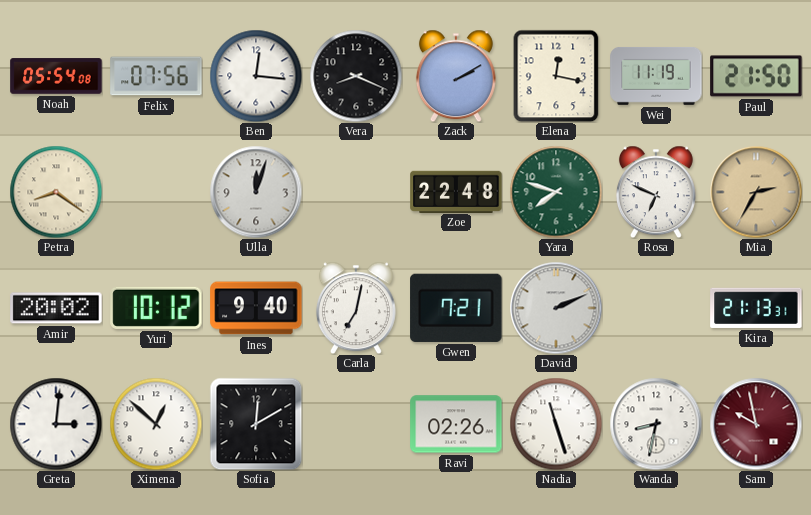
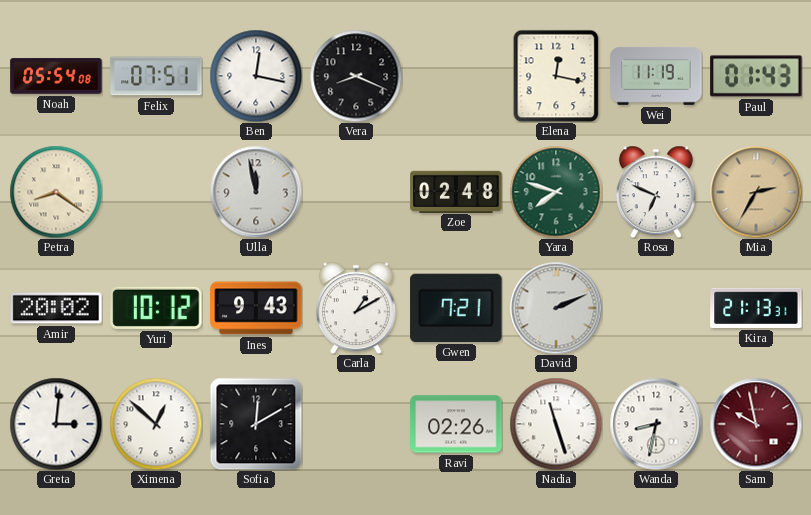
Felix: 07:56 -> 07:51
Ben: 12:16 -> 12:17
Zack: 2:10 -> none
Paul: 21:50 -> 01:43
Ulla: 12:03 -> 11:58
Zoe: 22:48 -> 02:48
Ines: 9:40 -> 9:43
Carla: 7:02 -> 1:10
